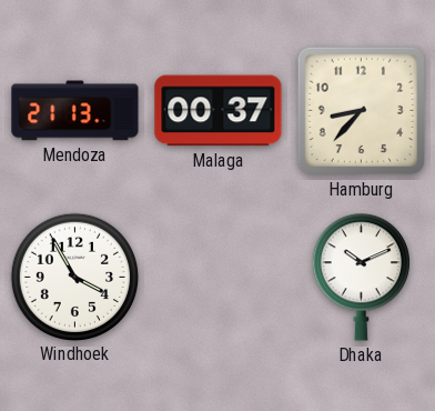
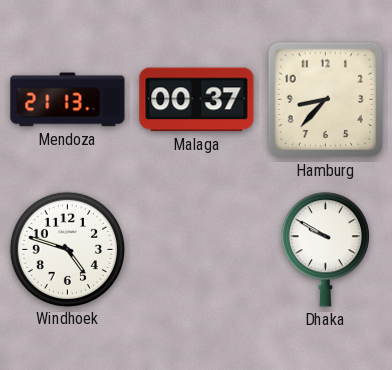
Windhoek: 3:55 -> 4:48
Dhaka: 10:11 -> 9:50
